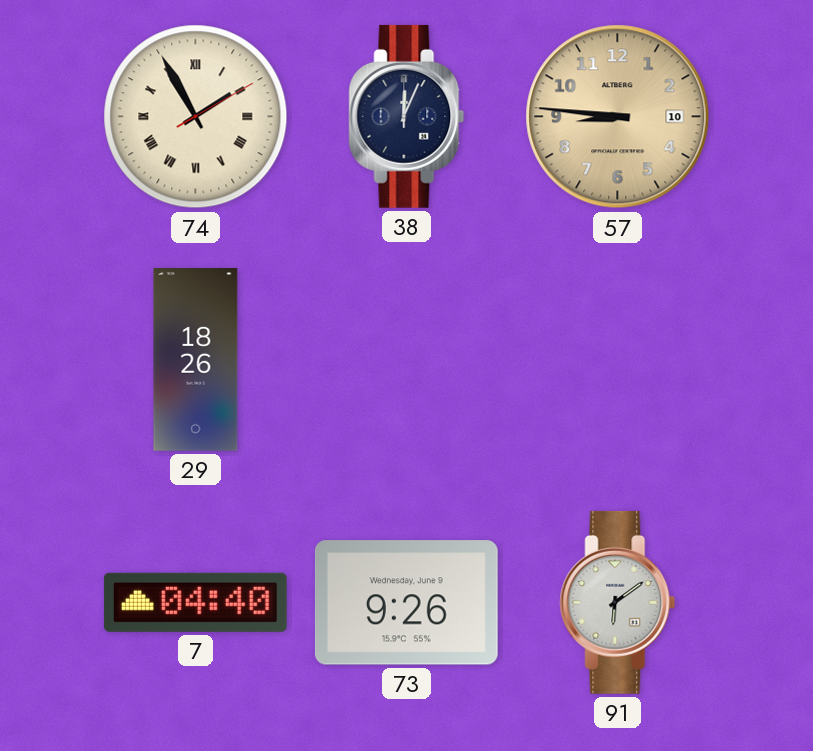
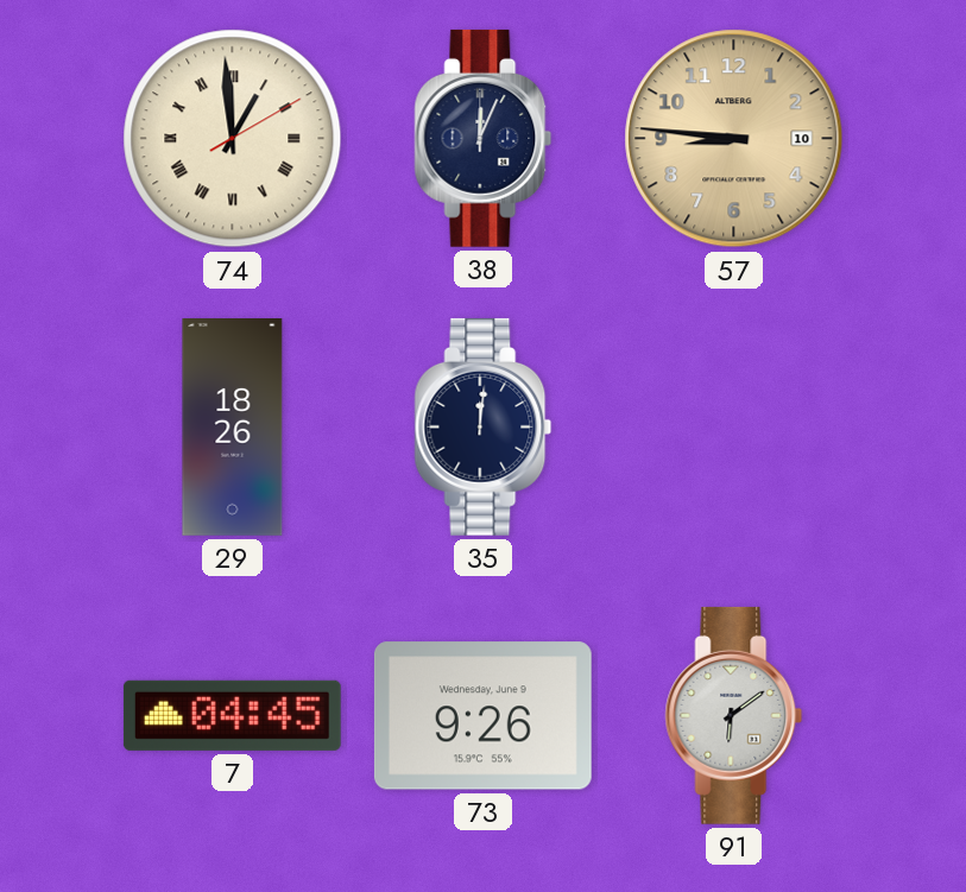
74: 1:55 -> 12:59
35: none -> 12:01
7: 04:40 -> 04:45
